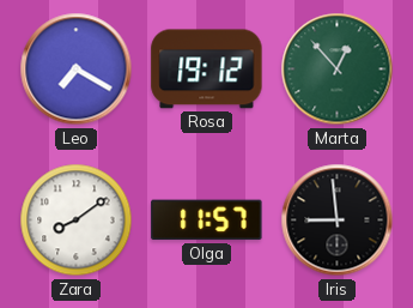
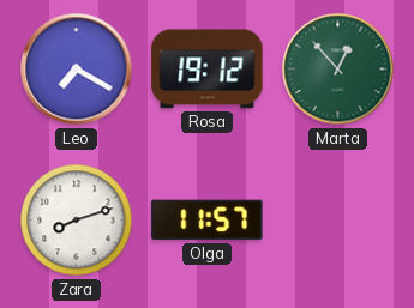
Zara: 8:09 -> 8:12
Iris: 8:59 -> none
